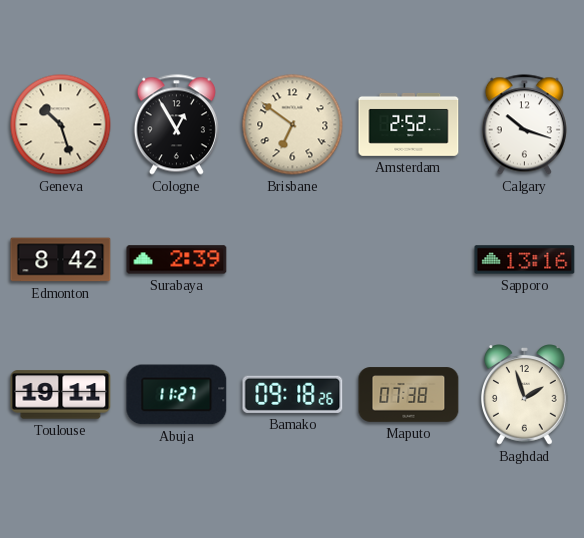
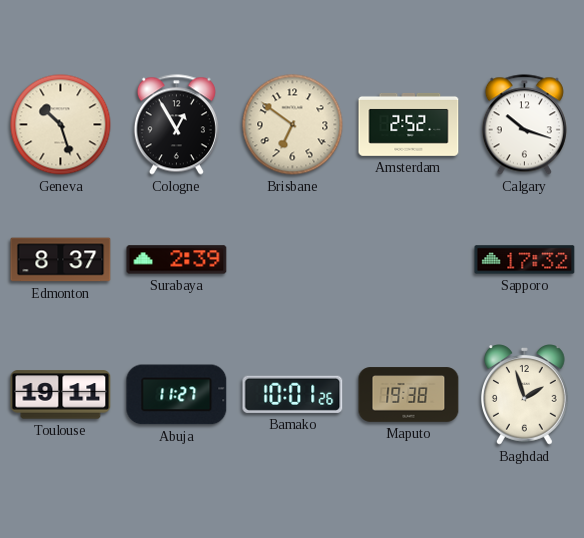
Edmonton: 8:42 -> 8:37
Sapporo: 13:16 -> 17:32
Bamako: 09:18 -> 10:01
Maputo: 07:38 -> 19:38
